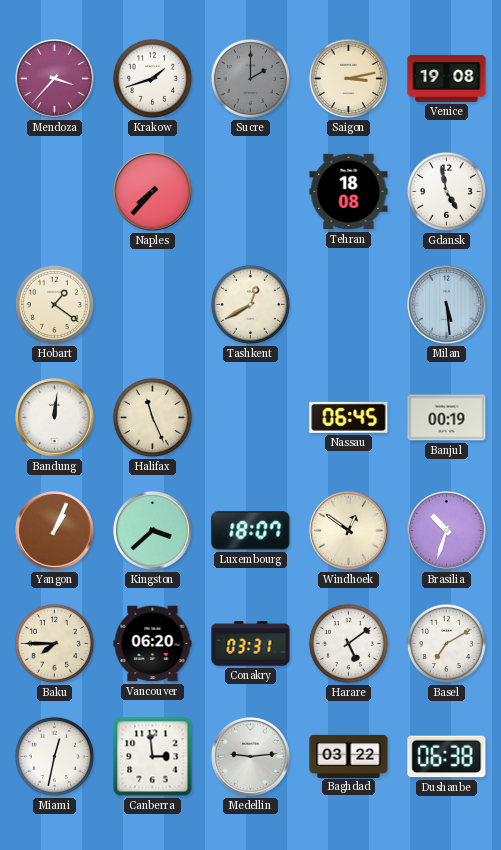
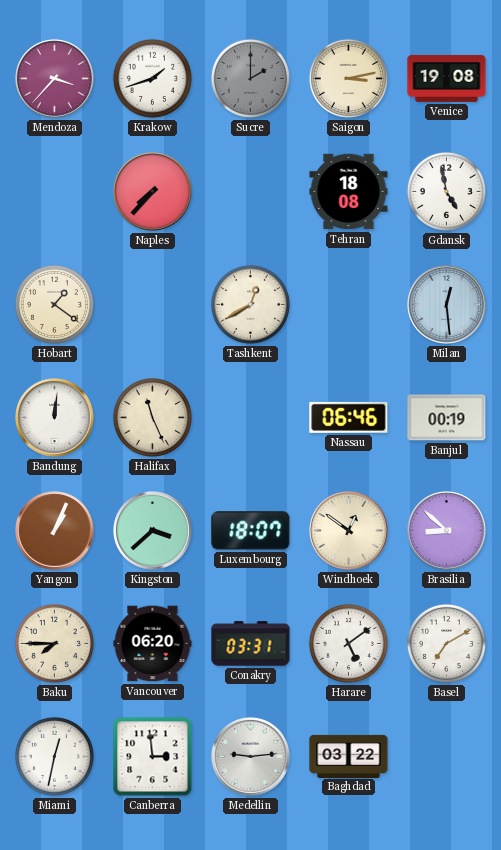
Milan: 5:29 -> 12:29
Nassau: 06:45 -> 06:46
Brasilia: 10:33 -> 8:52
Dushanbe: 06:38 -> none
